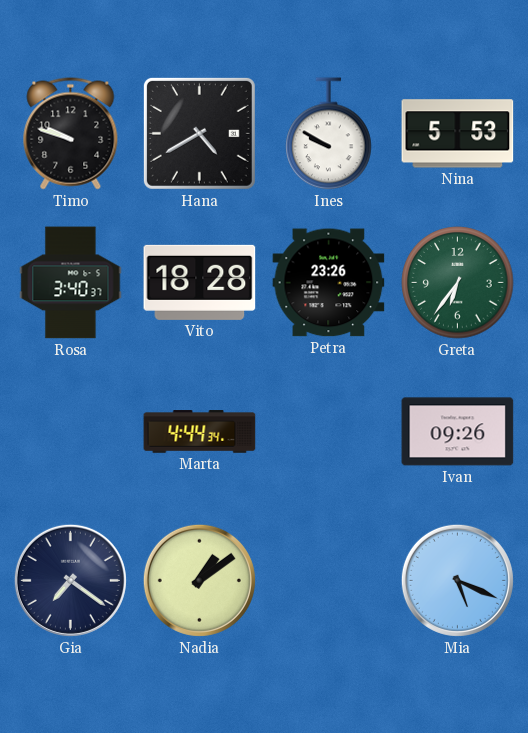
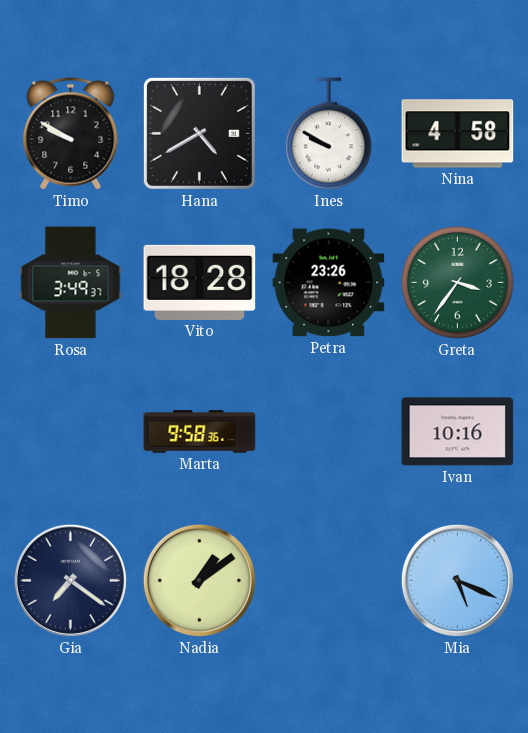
Timo: 9:48 -> 9:50
Nina: 5:53 -> 4:58
Rosa: 3:40 -> 3:49
Greta: 6:36 -> 3:36
Marta: 4:44 -> 9:58
Ivan: 09:26 -> 10:16
